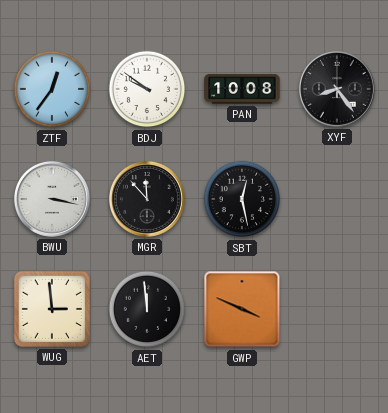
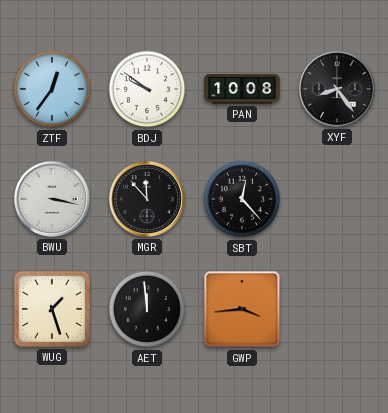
SBT: 12:28 -> 12:23
WUG: 2:59 -> 1:27
GWP: 3:49 -> 3:44
